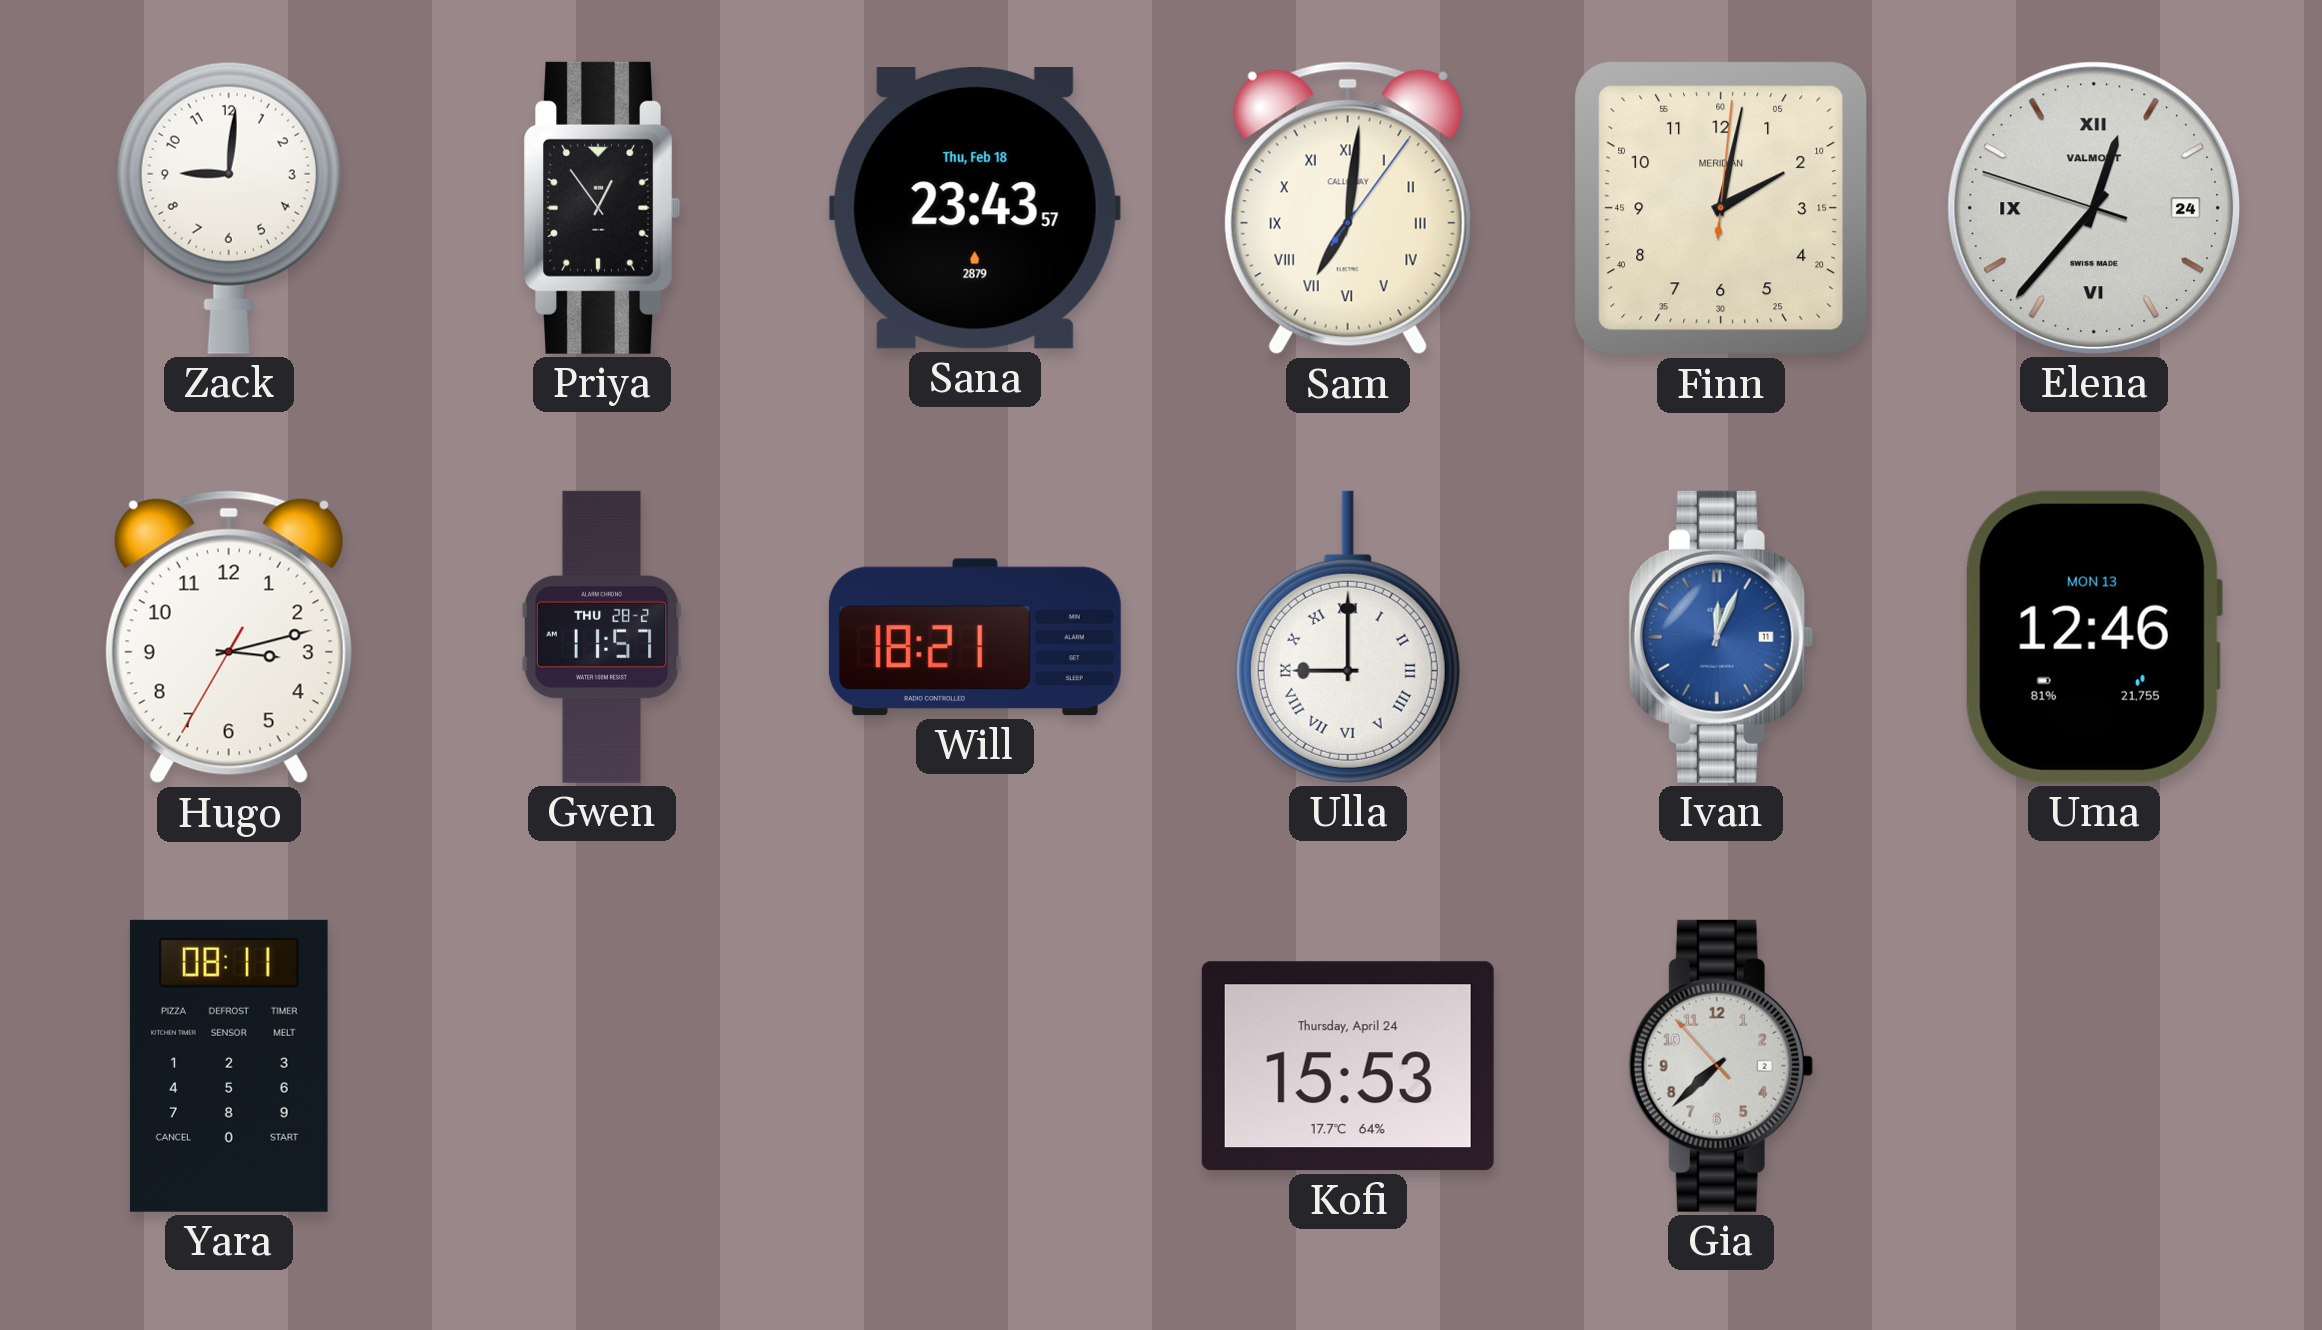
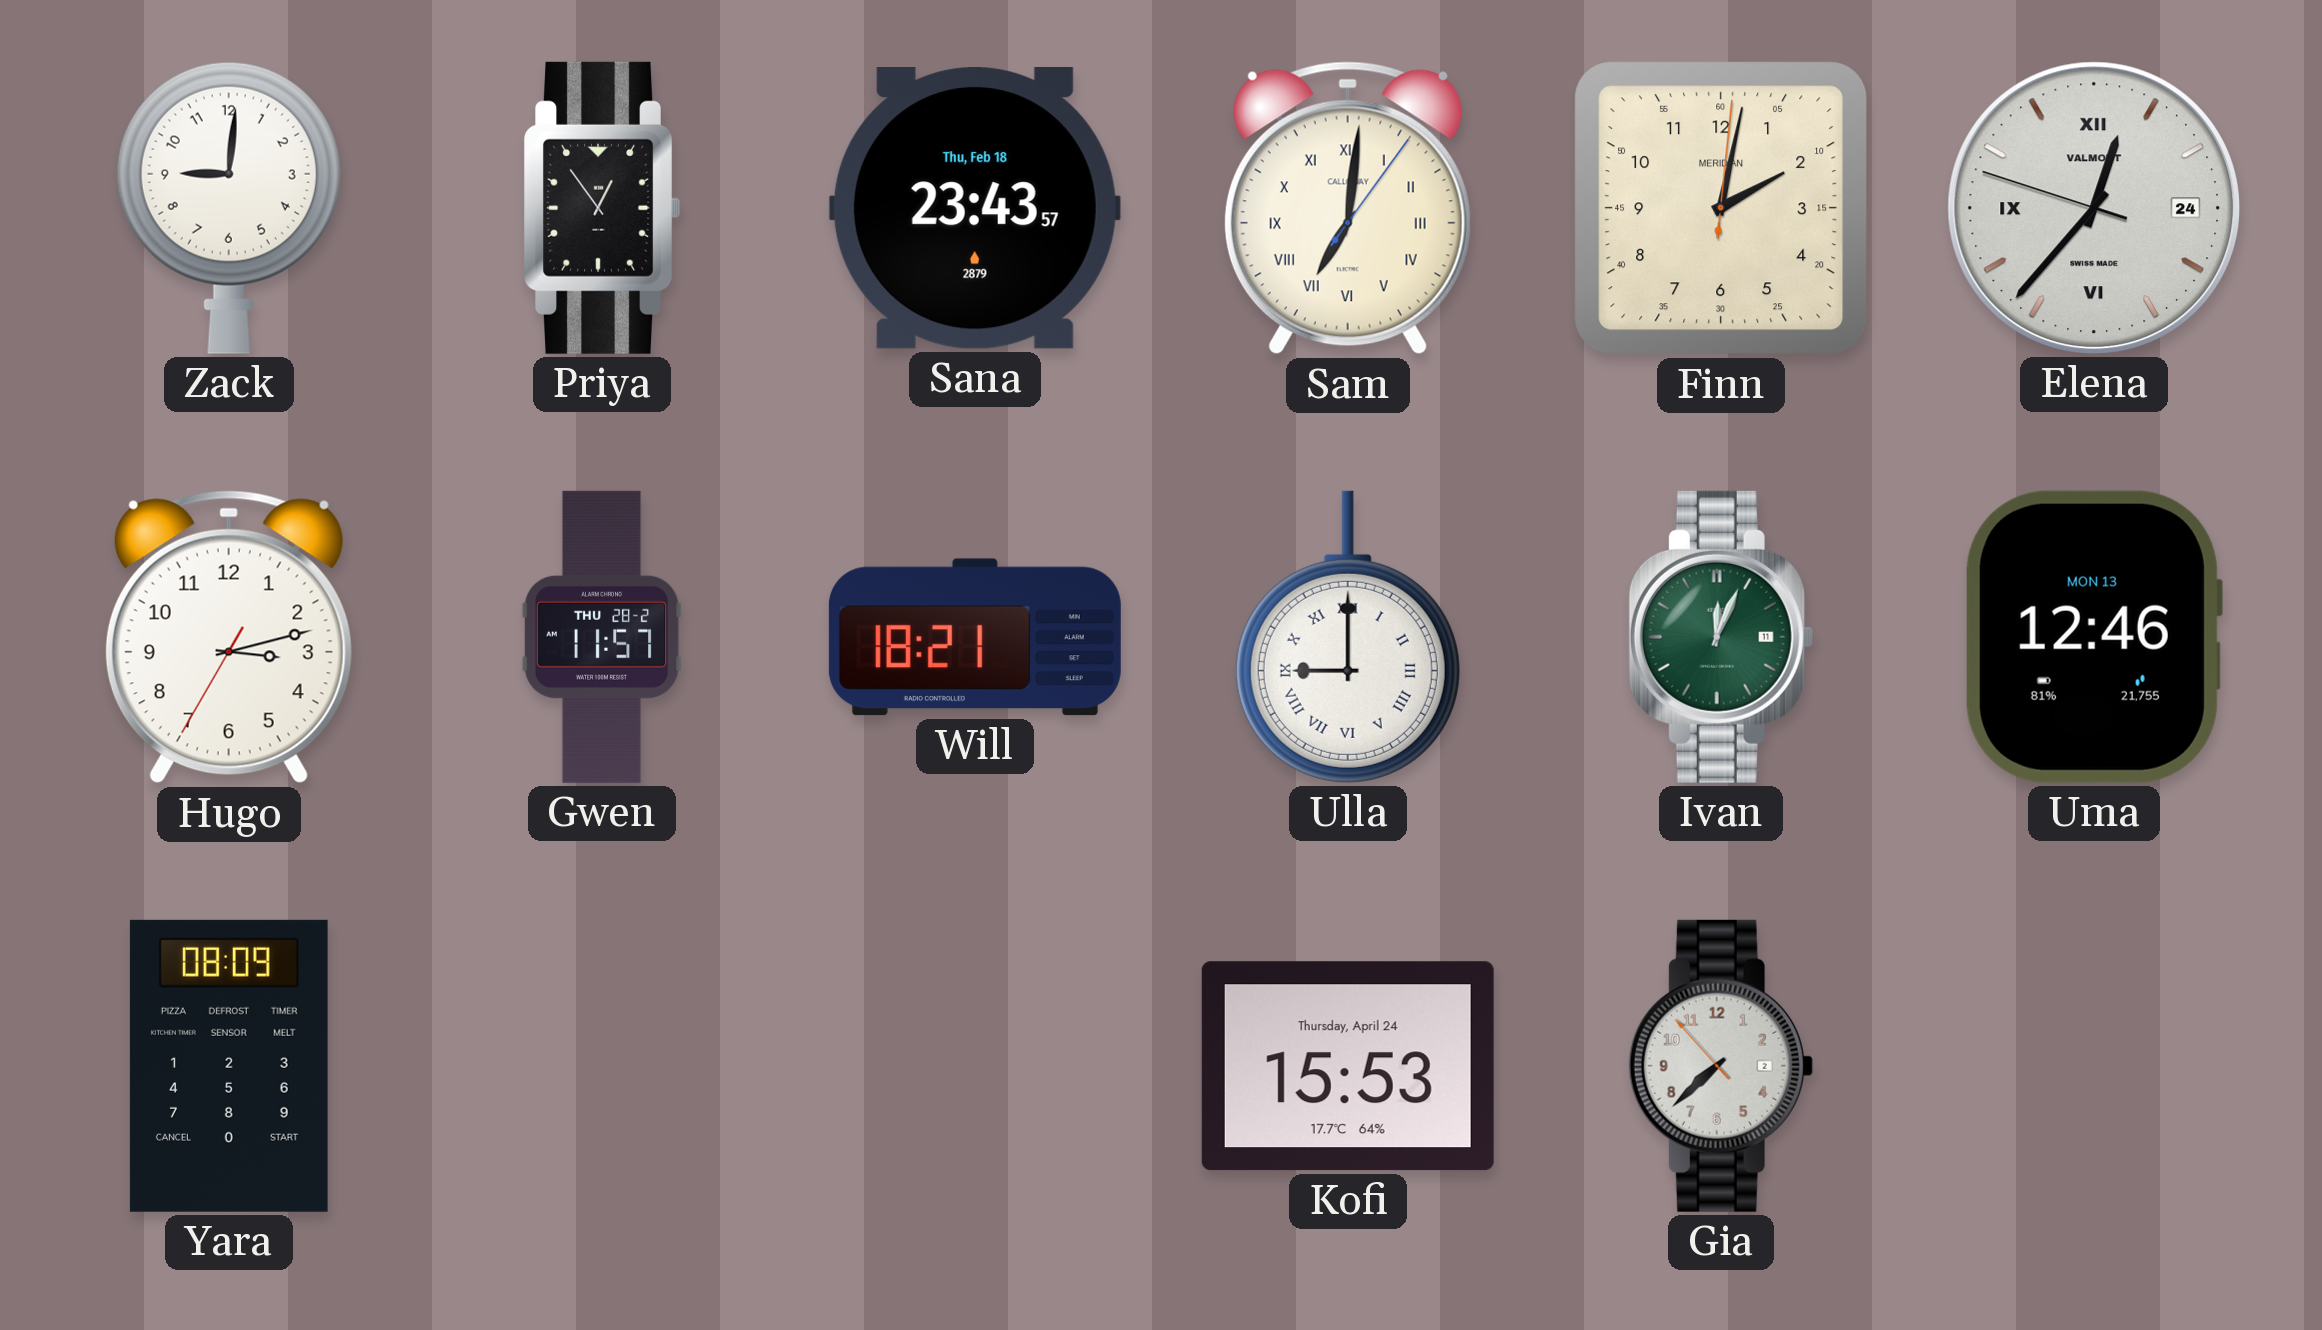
Ivan dial: blue -> green
Yara: 08:11 -> 08:09
